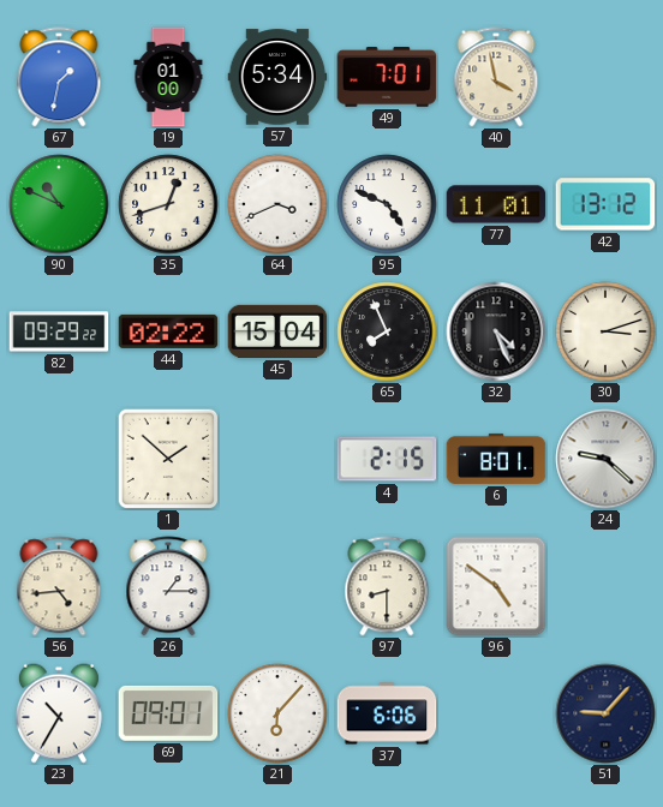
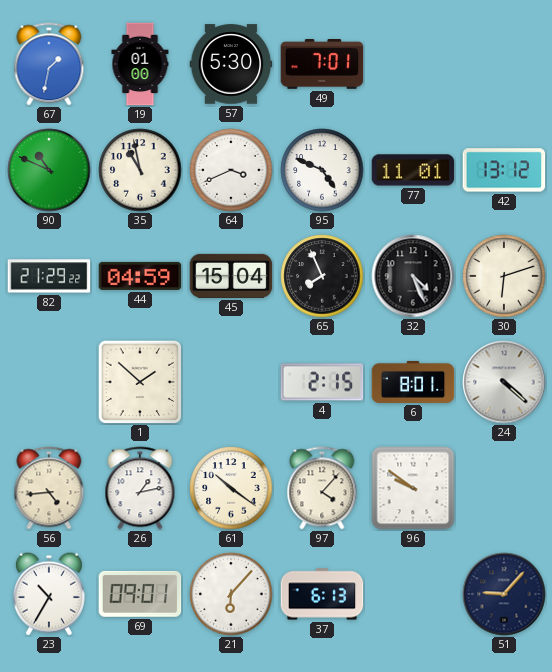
57: 5:34 -> 5:30
40: 3:58 -> none
35: 12:42 -> 10:58
82: 09:29 -> 21:29
44: 02:22 -> 04:59
30: 3:12 -> 6:12
24: 9:22 -> 4:22
26: 1:15 -> 1:13
61: none -> 10:21
97: 8:30 -> 4:07
96: 4:51 -> 9:51
37: 6:06 -> 6:13
